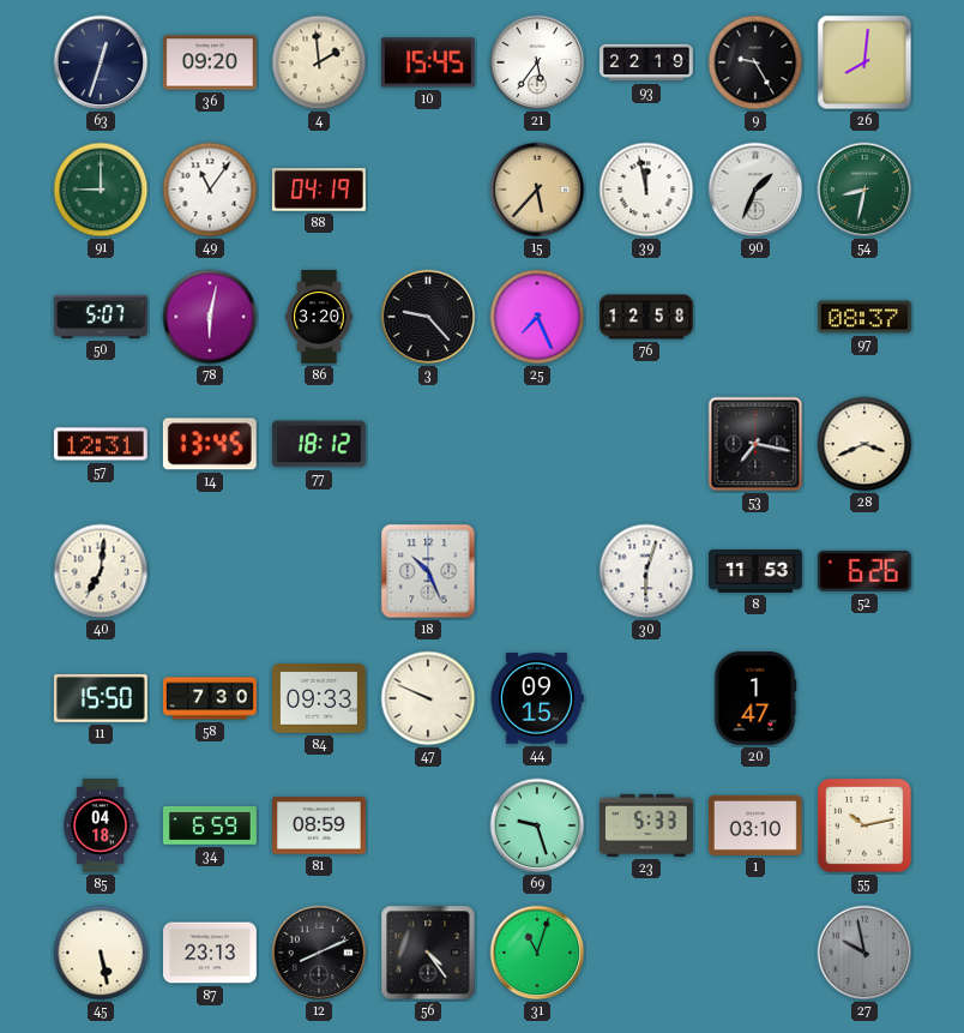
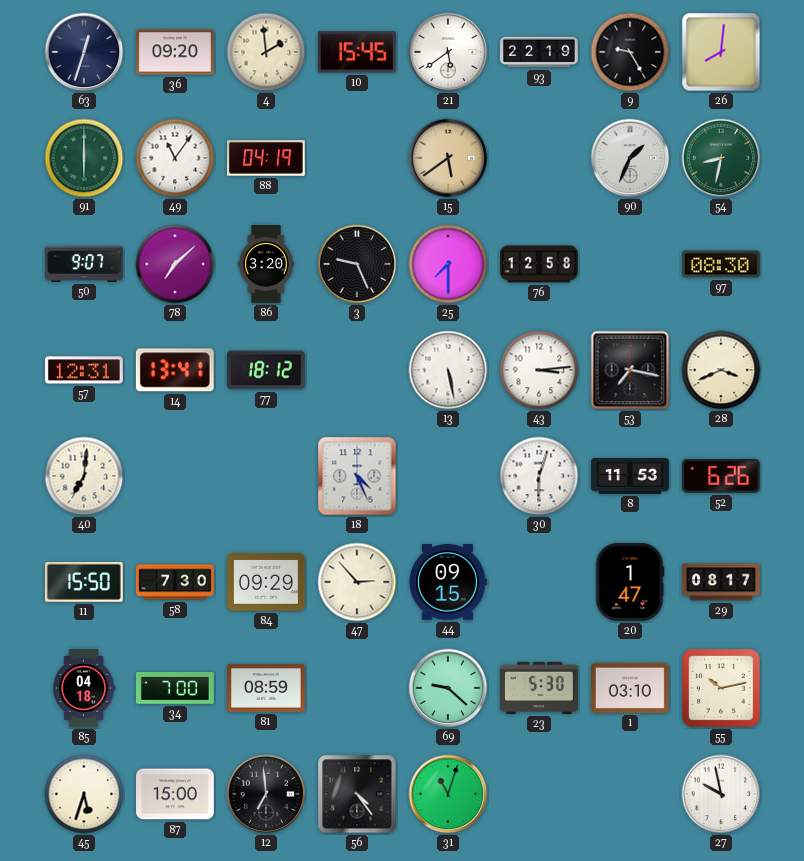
21: 5:36 -> 5:39
91: 9:00 -> 6:00
15: 5:37 -> 5:39
39: 11:58 -> none
50: 5:07 -> 9:07
78: 6:02 -> 7:08
3: 9:23 -> 9:26
25: 7:26 -> 7:30
97: 08:37 -> 08:30
14: 13:45 -> 13:41
13: none -> 5:28
43: none -> 3:14
18: 10:26 -> 4:26
84: 09:33 -> 09:29
47: 9:49 -> 2:53
29: none -> 08:17
34: 6:59 -> 7:00
69: 9:27 -> 9:22
23: 5:33 -> 5:30
45: 5:28 -> 5:33
87: 23:13 -> 15:00
12: 8:11 -> 6:59
27 dial: grey -> white
